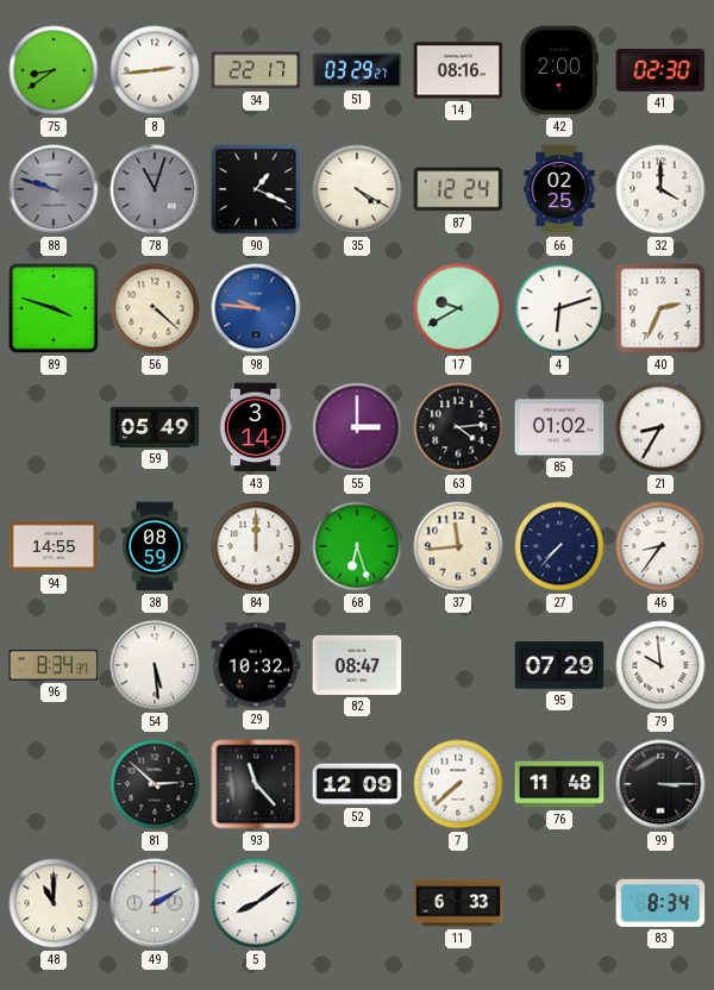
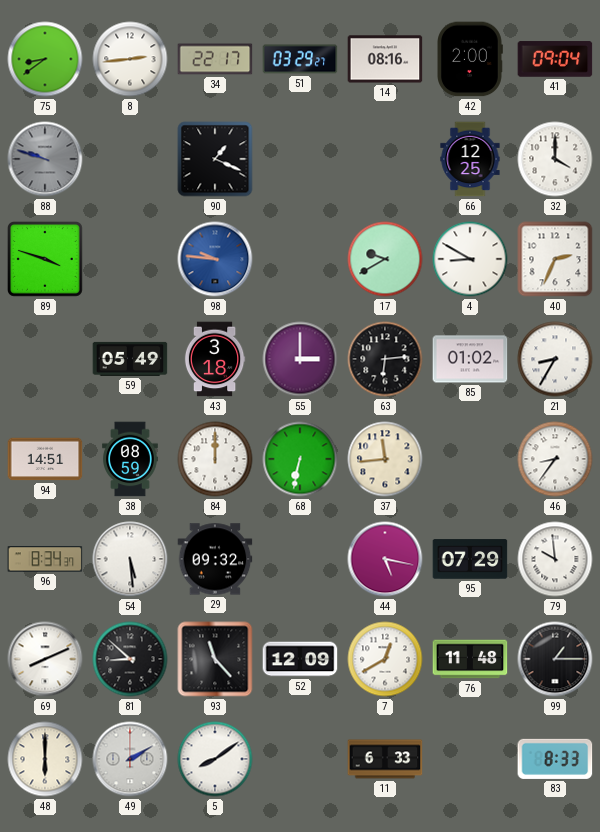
41: 02:30 -> 09:04
78: 11:03 -> none
35: 4:20 -> none
87: 12:24 -> none
66: 02:25 -> 12:25
56: 4:22 -> none
4: 6:12 -> 8:50
43: 3:14 -> 3:18
63: 4:14 -> 6:14
94: 14:55 -> 14:51
68: 6:27 -> 6:32
27: 7:37 -> none
29: 10:32 -> 09:32
82: 08:47 -> none
44: none -> 5:17
69: none -> 8:11
81: 2:52 -> 8:52
7: 7:38 -> 12:40
99: 3:15 -> 1:15
48: 11:00 -> 6:00
83: 8:34 -> 8:33
